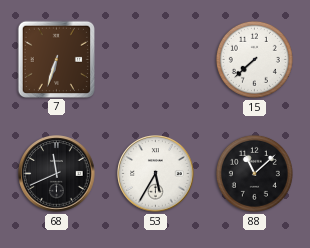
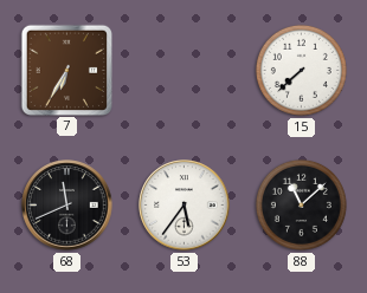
7: 6:33 -> 6:35
53: 5:35 -> 5:36
